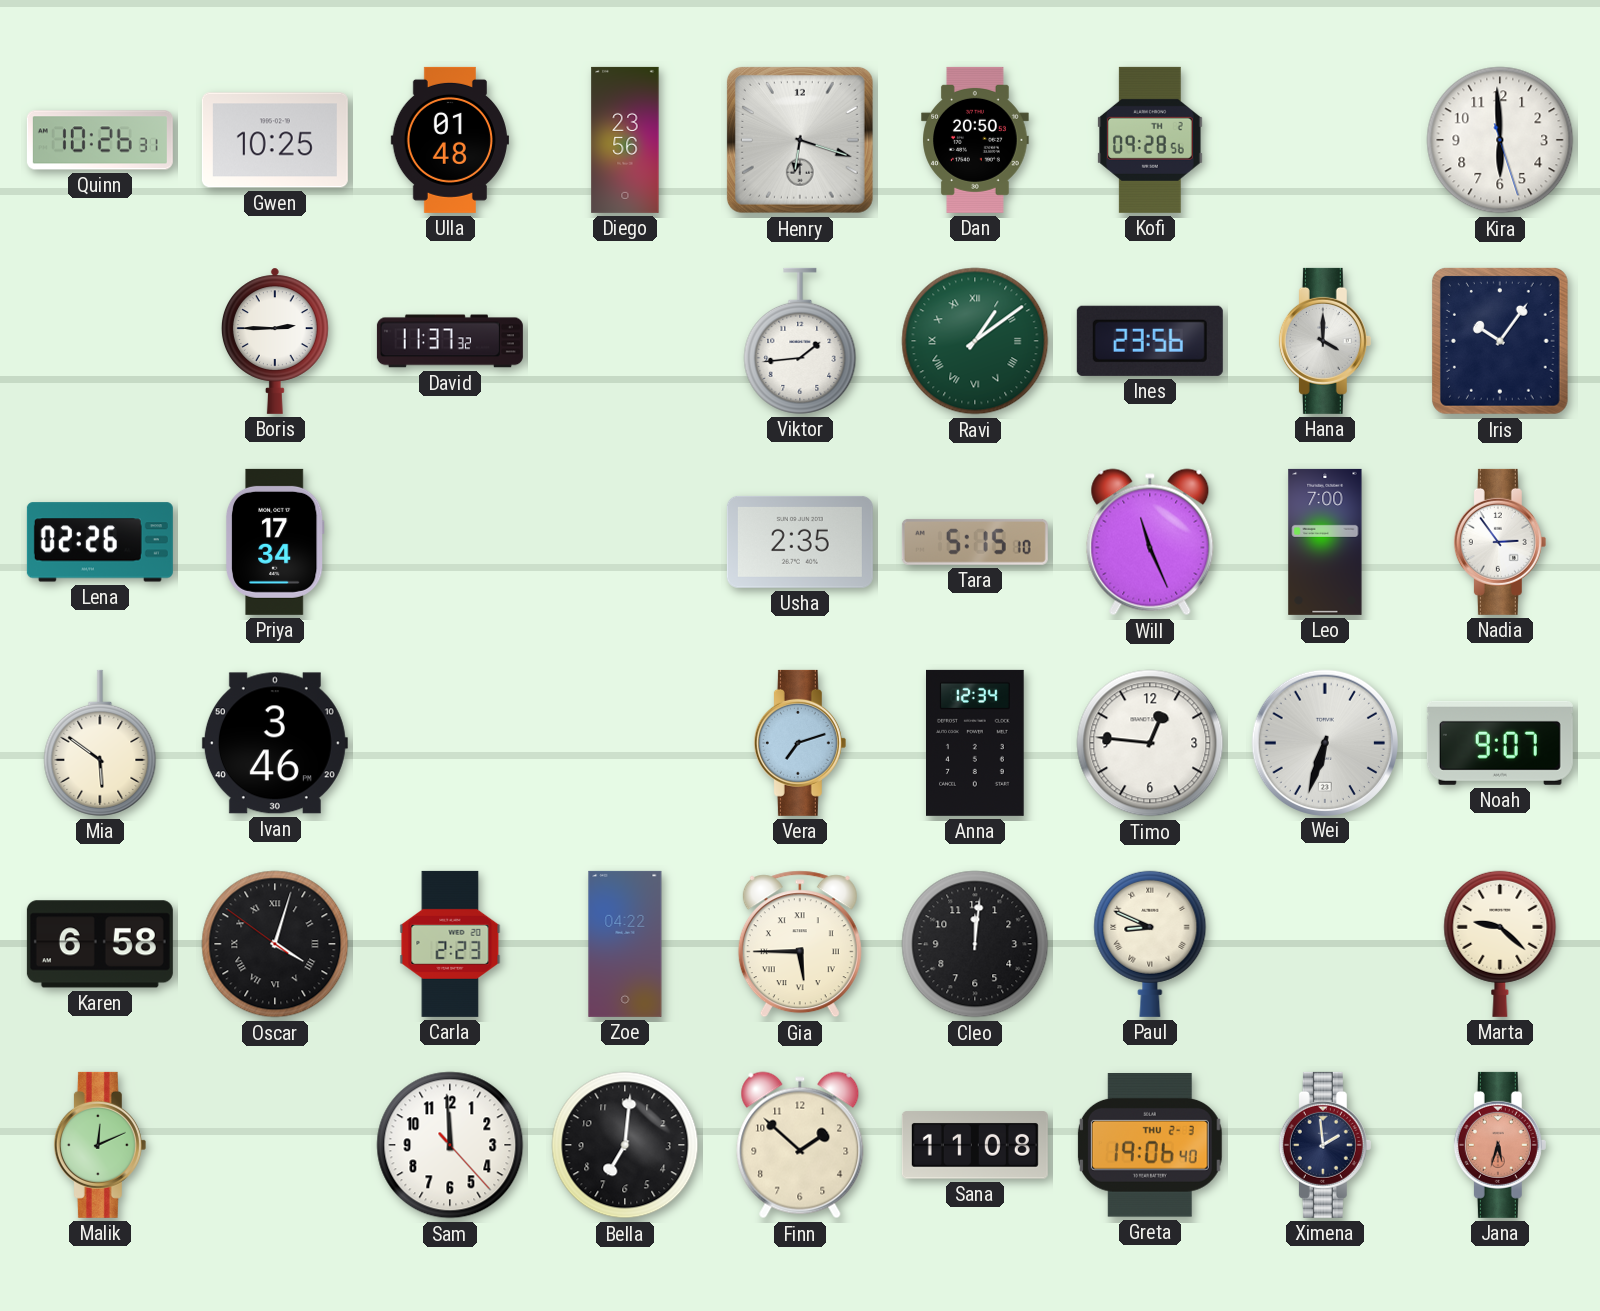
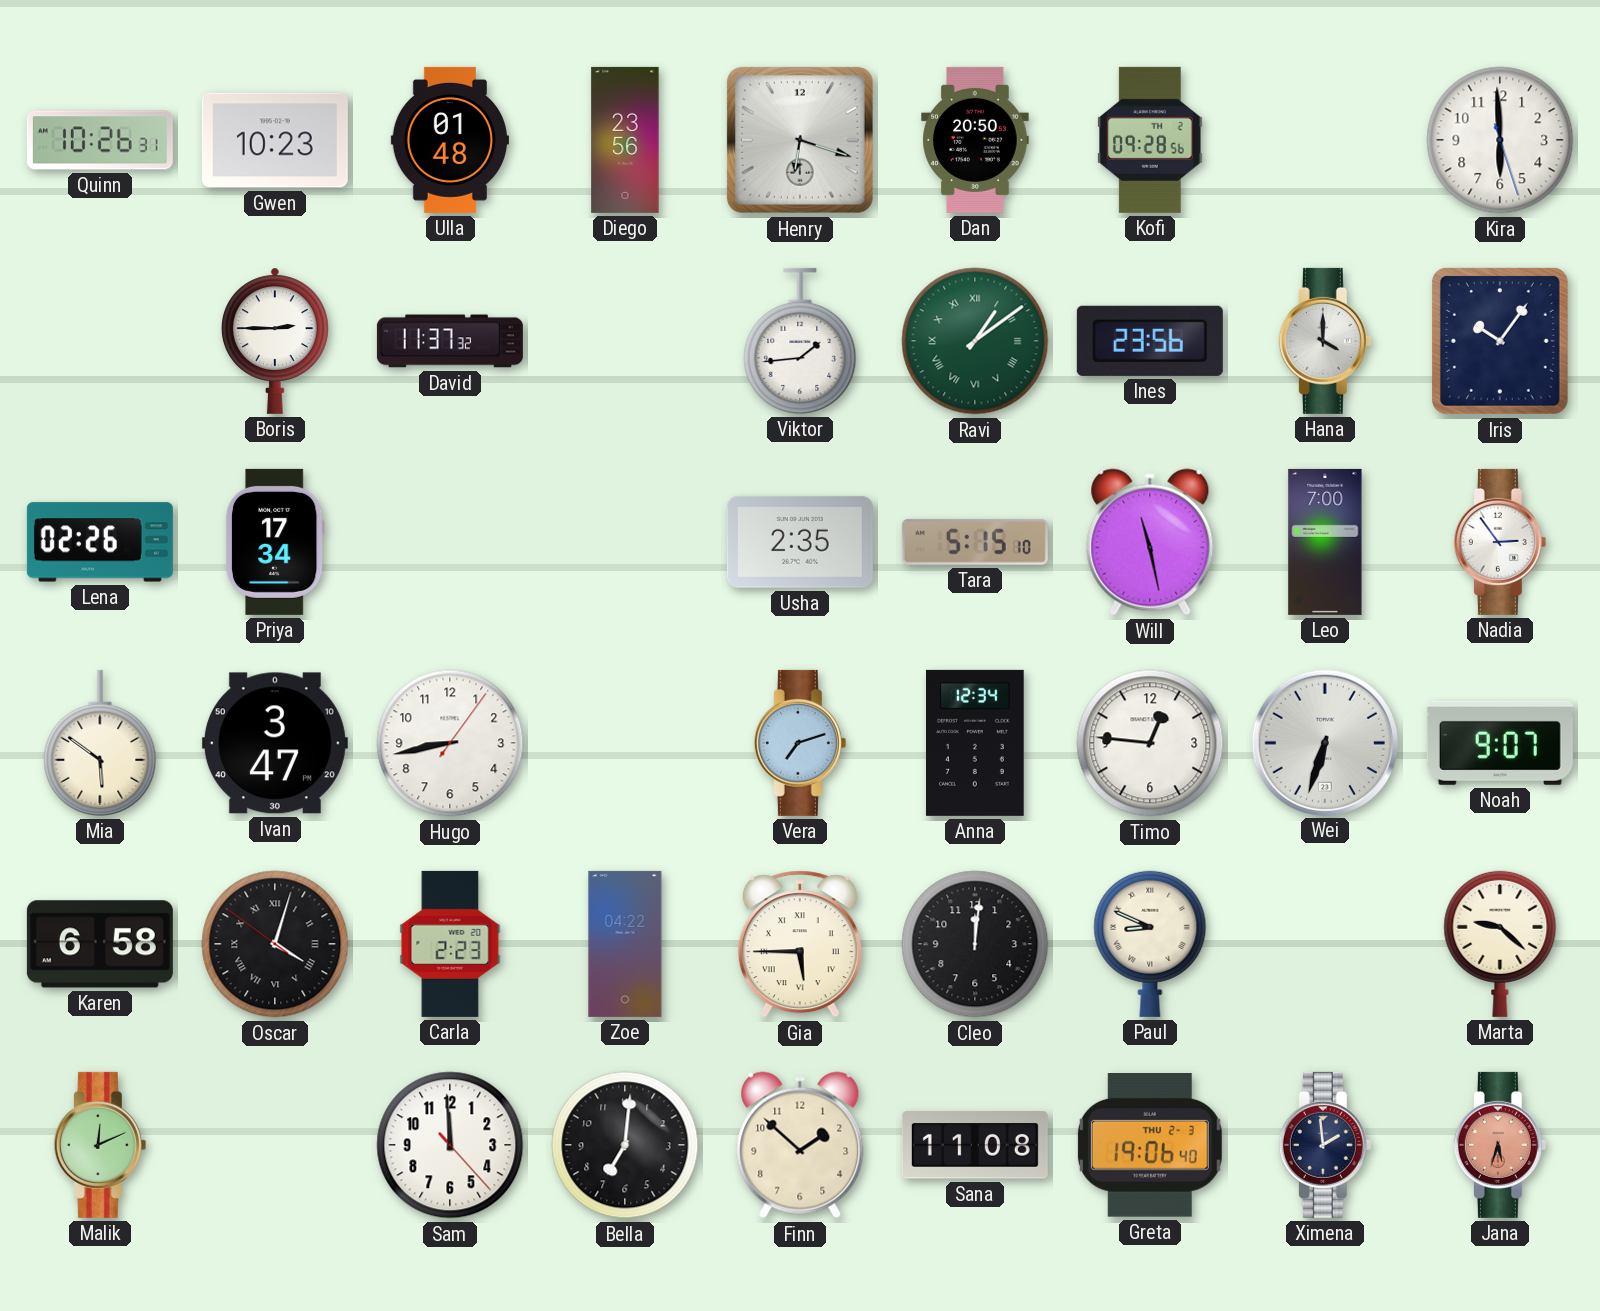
Gwen: 10:25 -> 10:23
Will: 11:26 -> 11:28
Ivan: 3:46 -> 3:47
Hugo: none -> 8:43
